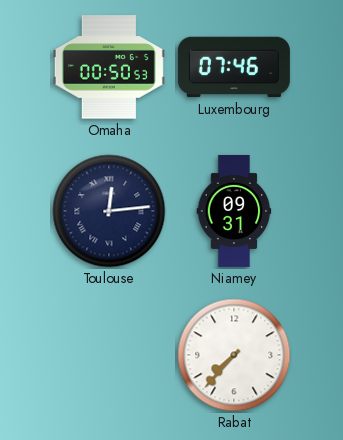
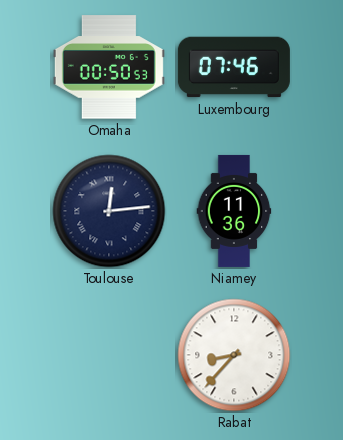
Niamey: 09:31 -> 11:36
Rabat: 7:37 -> 8:37
